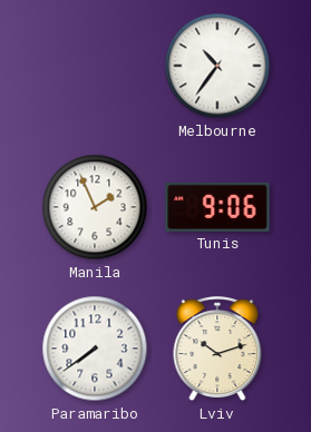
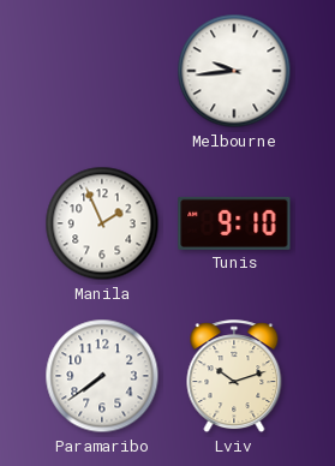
Melbourne: 10:36 -> 9:44
Tunis: 9:06 -> 9:10
